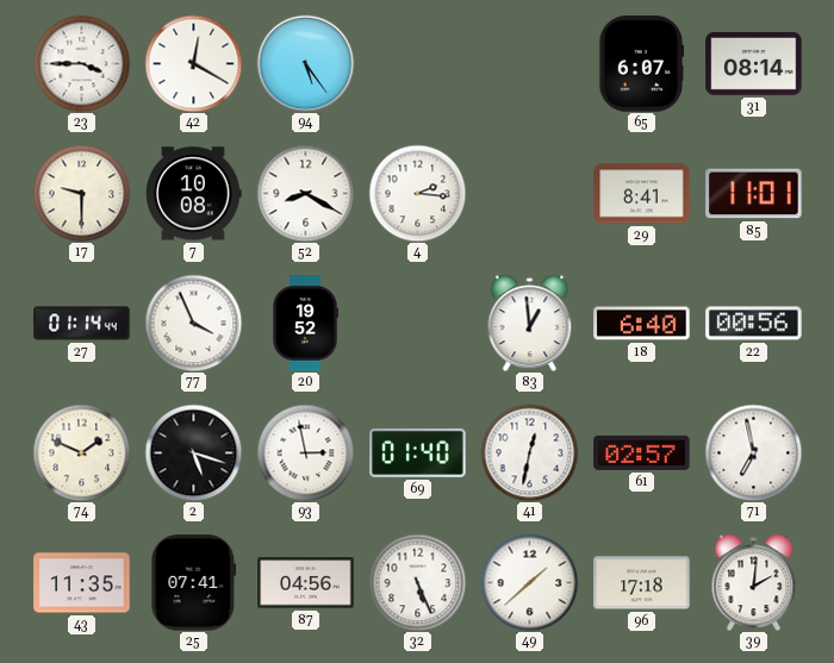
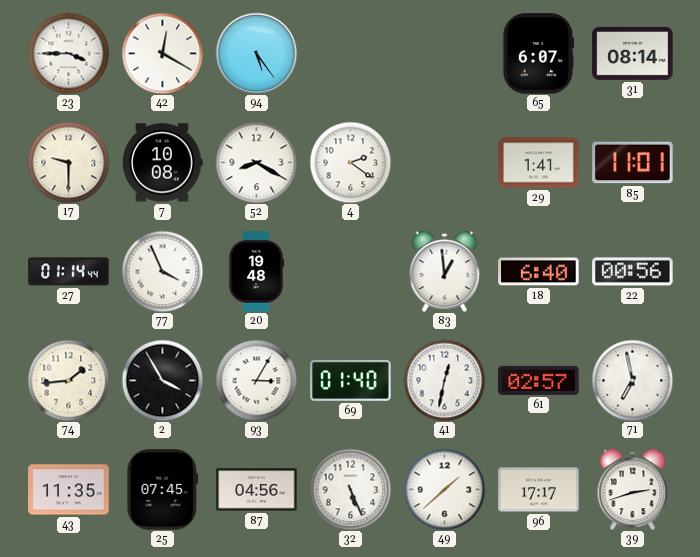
4: 2:16 -> 2:21
29: 8:41 -> 1:41
20: 19:52 -> 19:48
74: 1:49 -> 1:44
2: 5:18 -> 3:55
93: 2:58 -> 3:05
25: 07:41 -> 07:45
96: 17:18 -> 17:17
39: 2:01 -> 2:42
